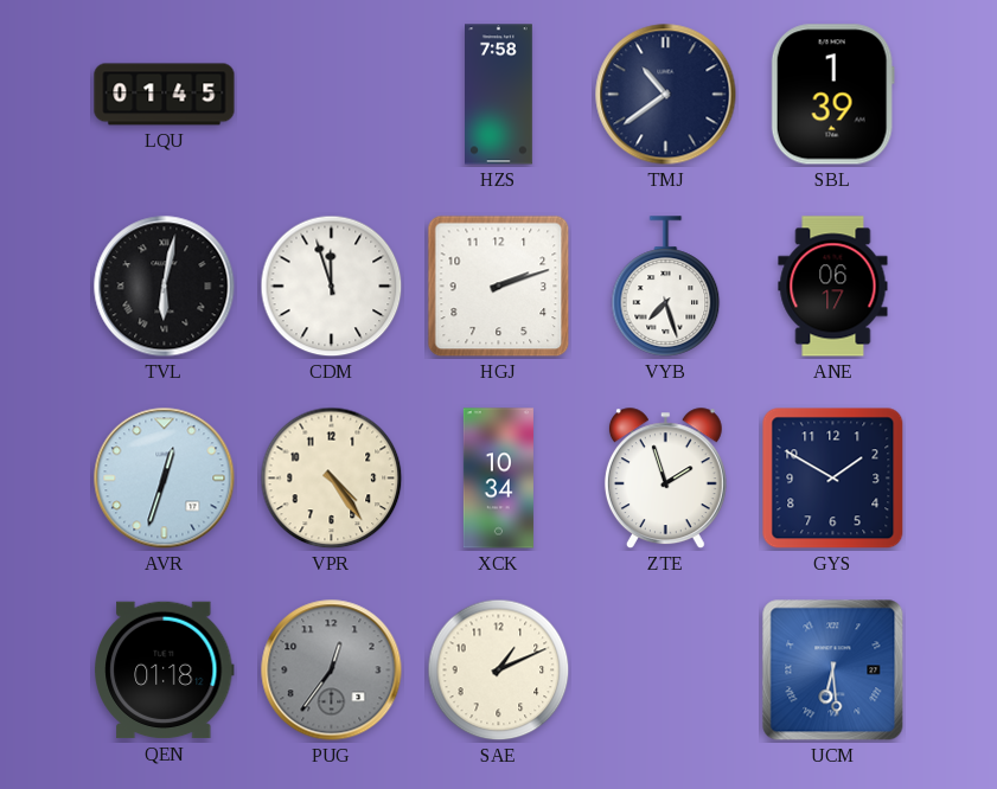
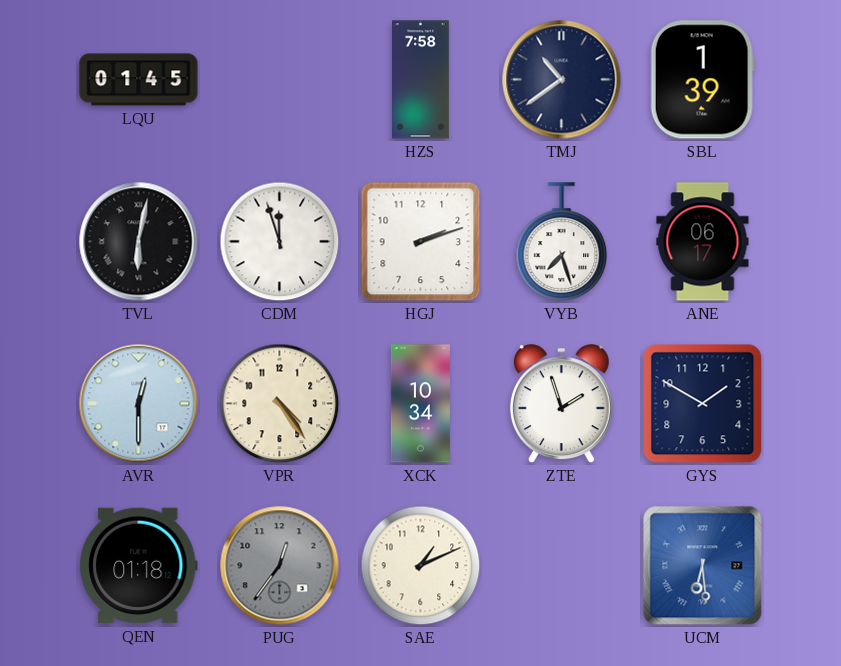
AVR: 12:33 -> 12:30
